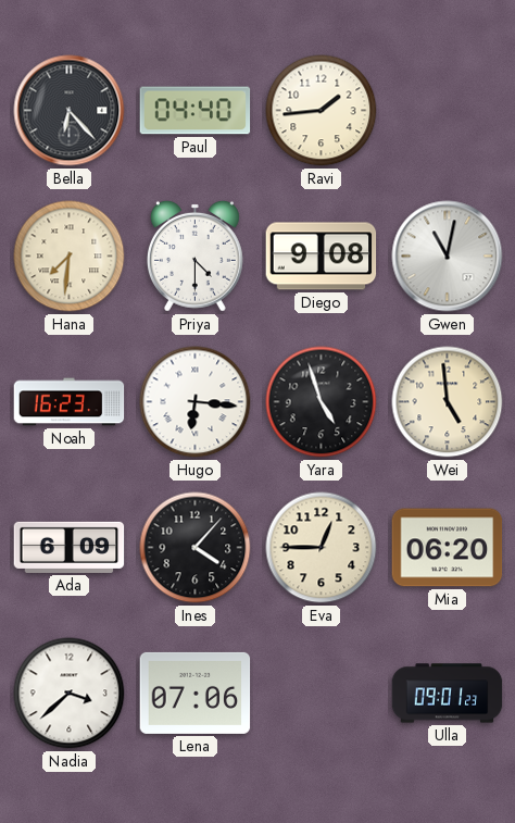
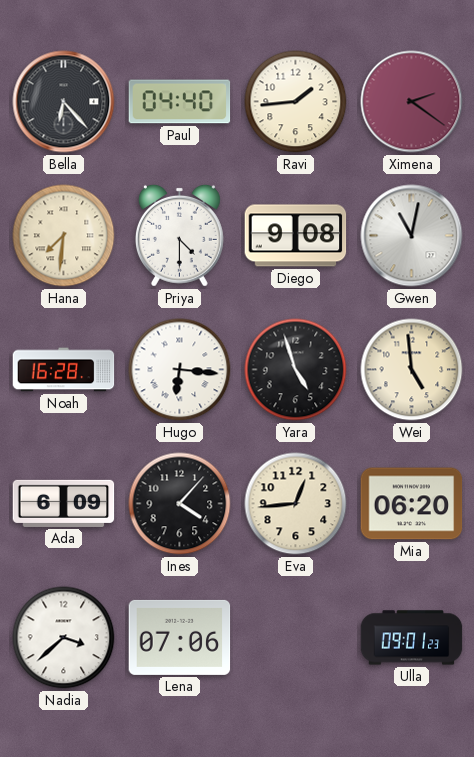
Ximena: none -> 2:21
Noah: 16:23 -> 16:28
Eva: 12:45 -> 12:44
